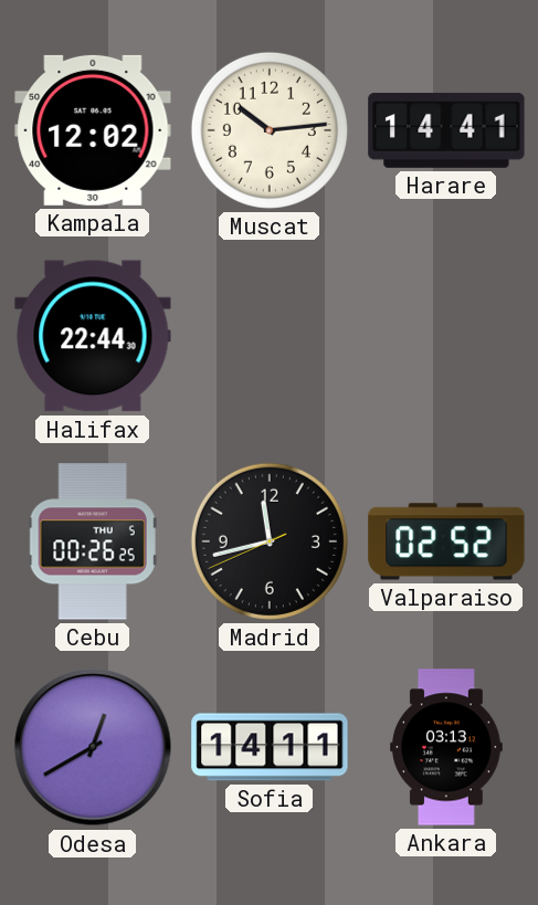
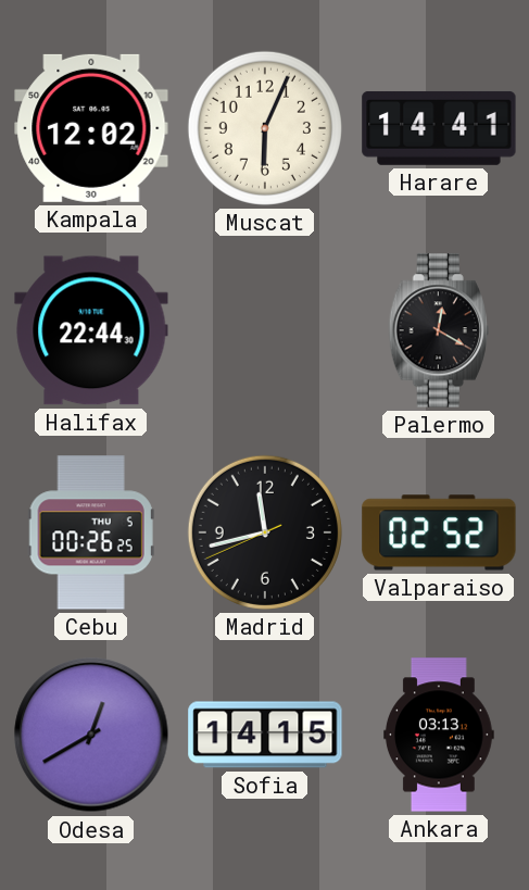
Muscat: 10:14 -> 6:04
Palermo: none -> 12:20
Sofia: 14:11 -> 14:15
